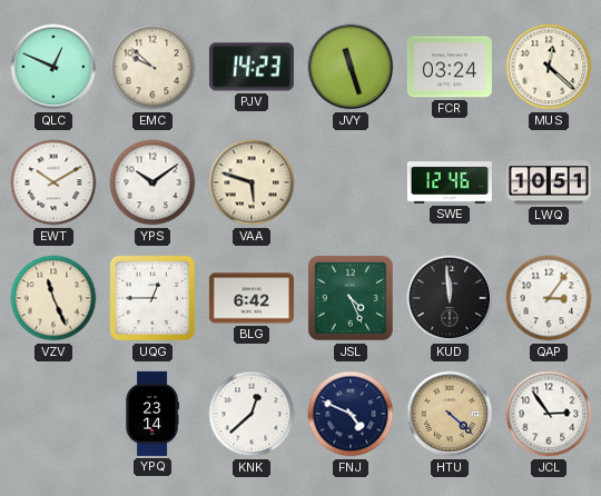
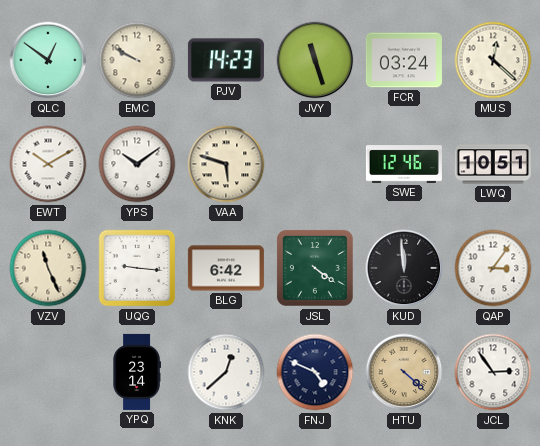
QLC: 12:49 -> 12:51
EMC: 9:52 -> 9:50
UQG: 12:45 -> 9:16
JSL: 4:26 -> 4:21
